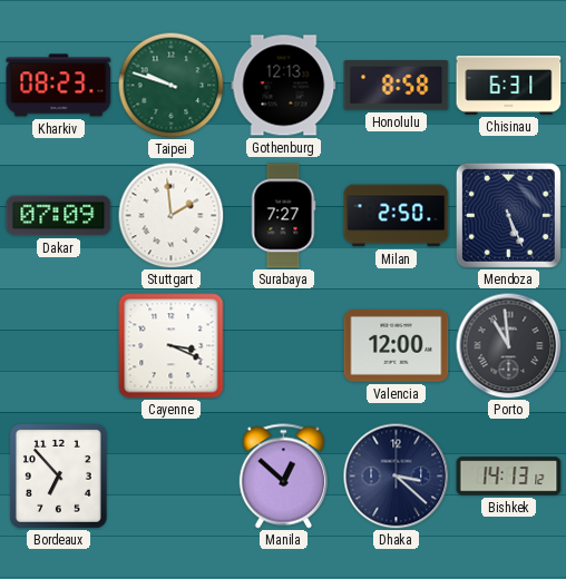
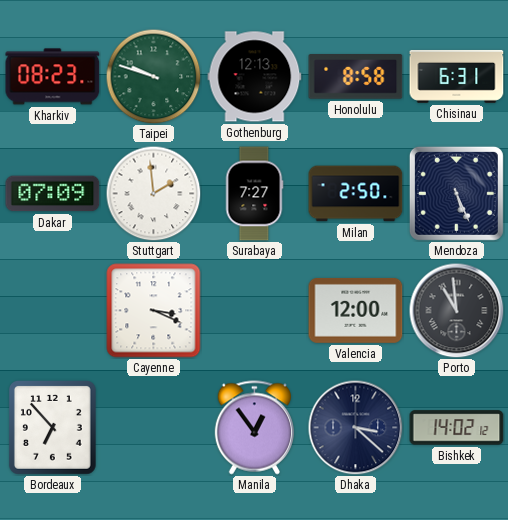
Manila: 12:52 -> 12:54
Bishkek: 14:13 -> 14:02
